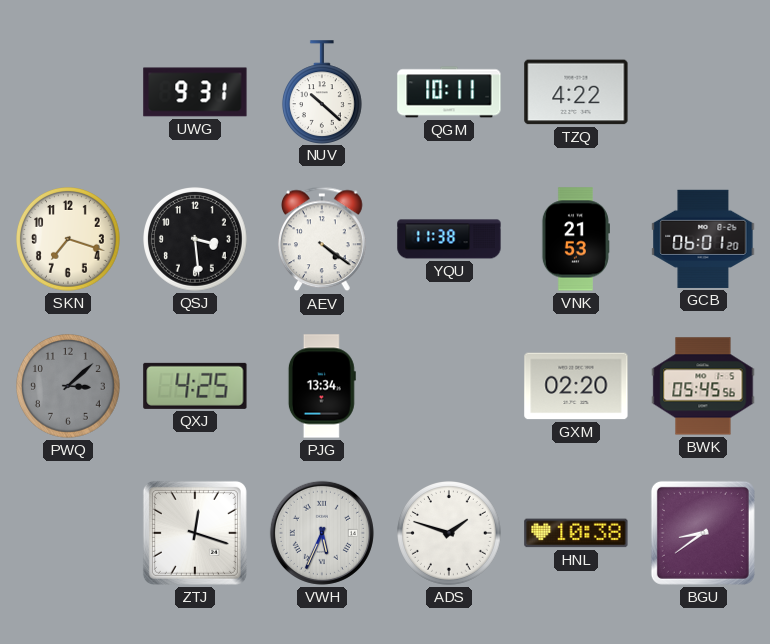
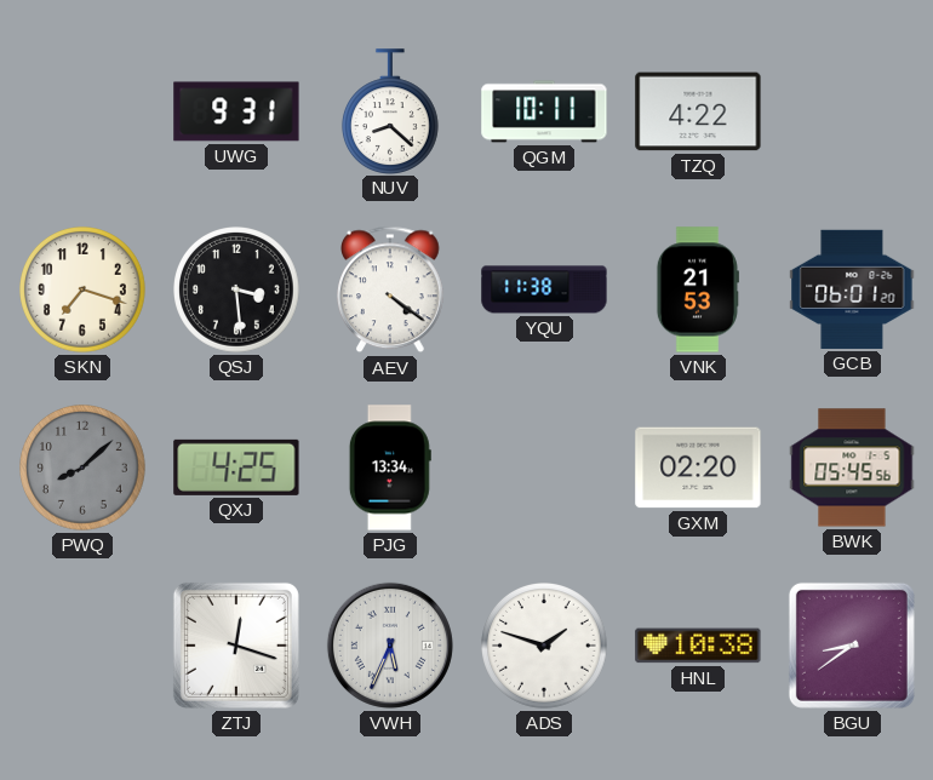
NUV: 10:22 -> 8:22
PWQ: 3:08 -> 8:08
